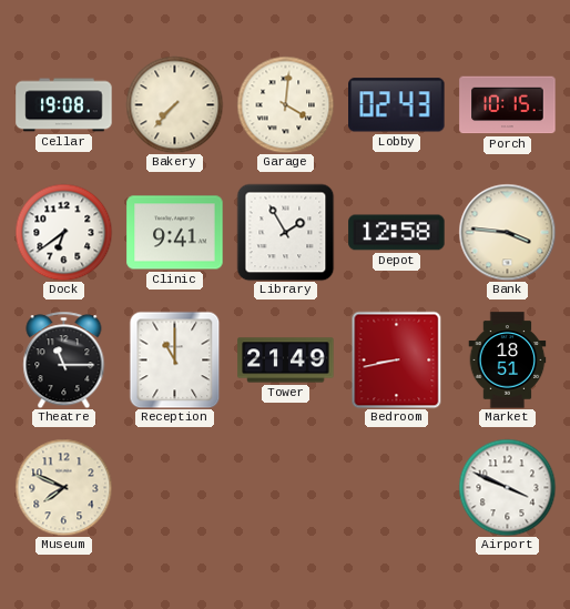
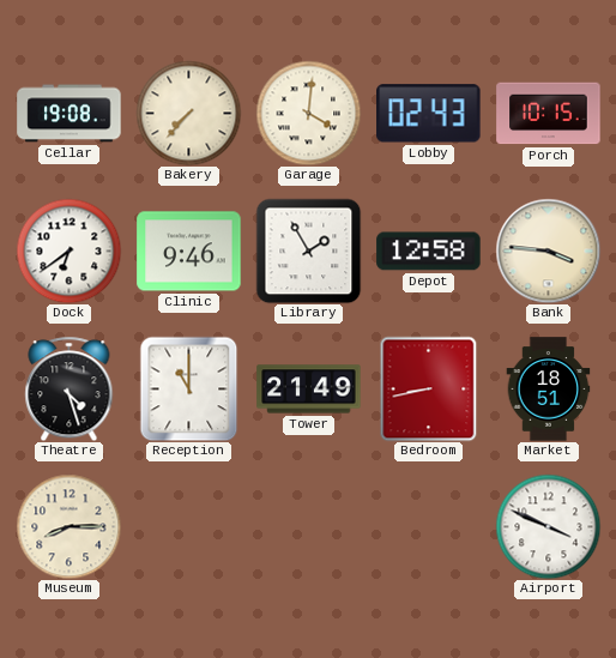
Clinic: 9:41 -> 9:46
Theatre: 11:15 -> 4:27
Museum: 7:49 -> 8:15
